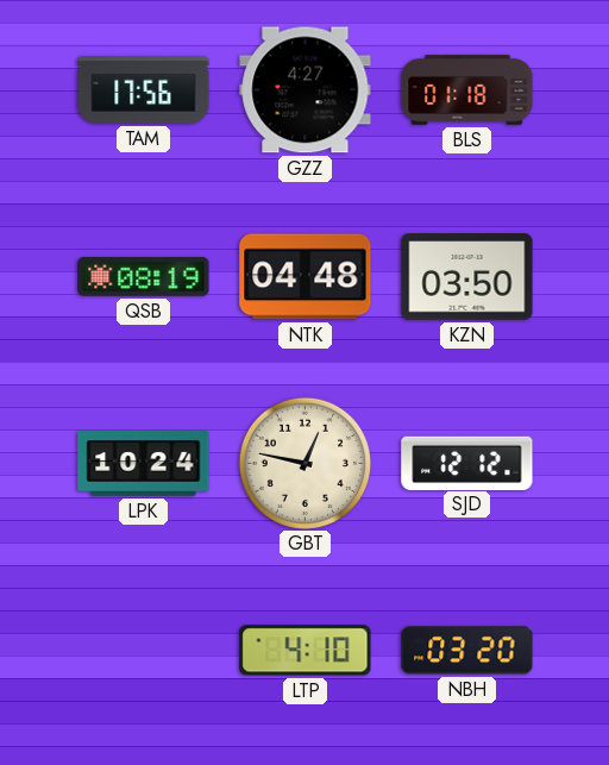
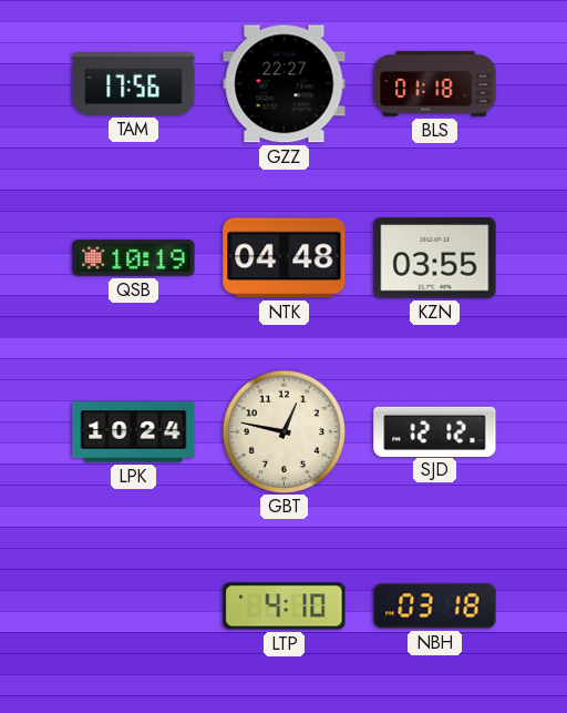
GZZ: 4:27 -> 22:27
QSB: 08:19 -> 10:19
KZN: 03:50 -> 03:55
NBH: 03:20 -> 03:18
